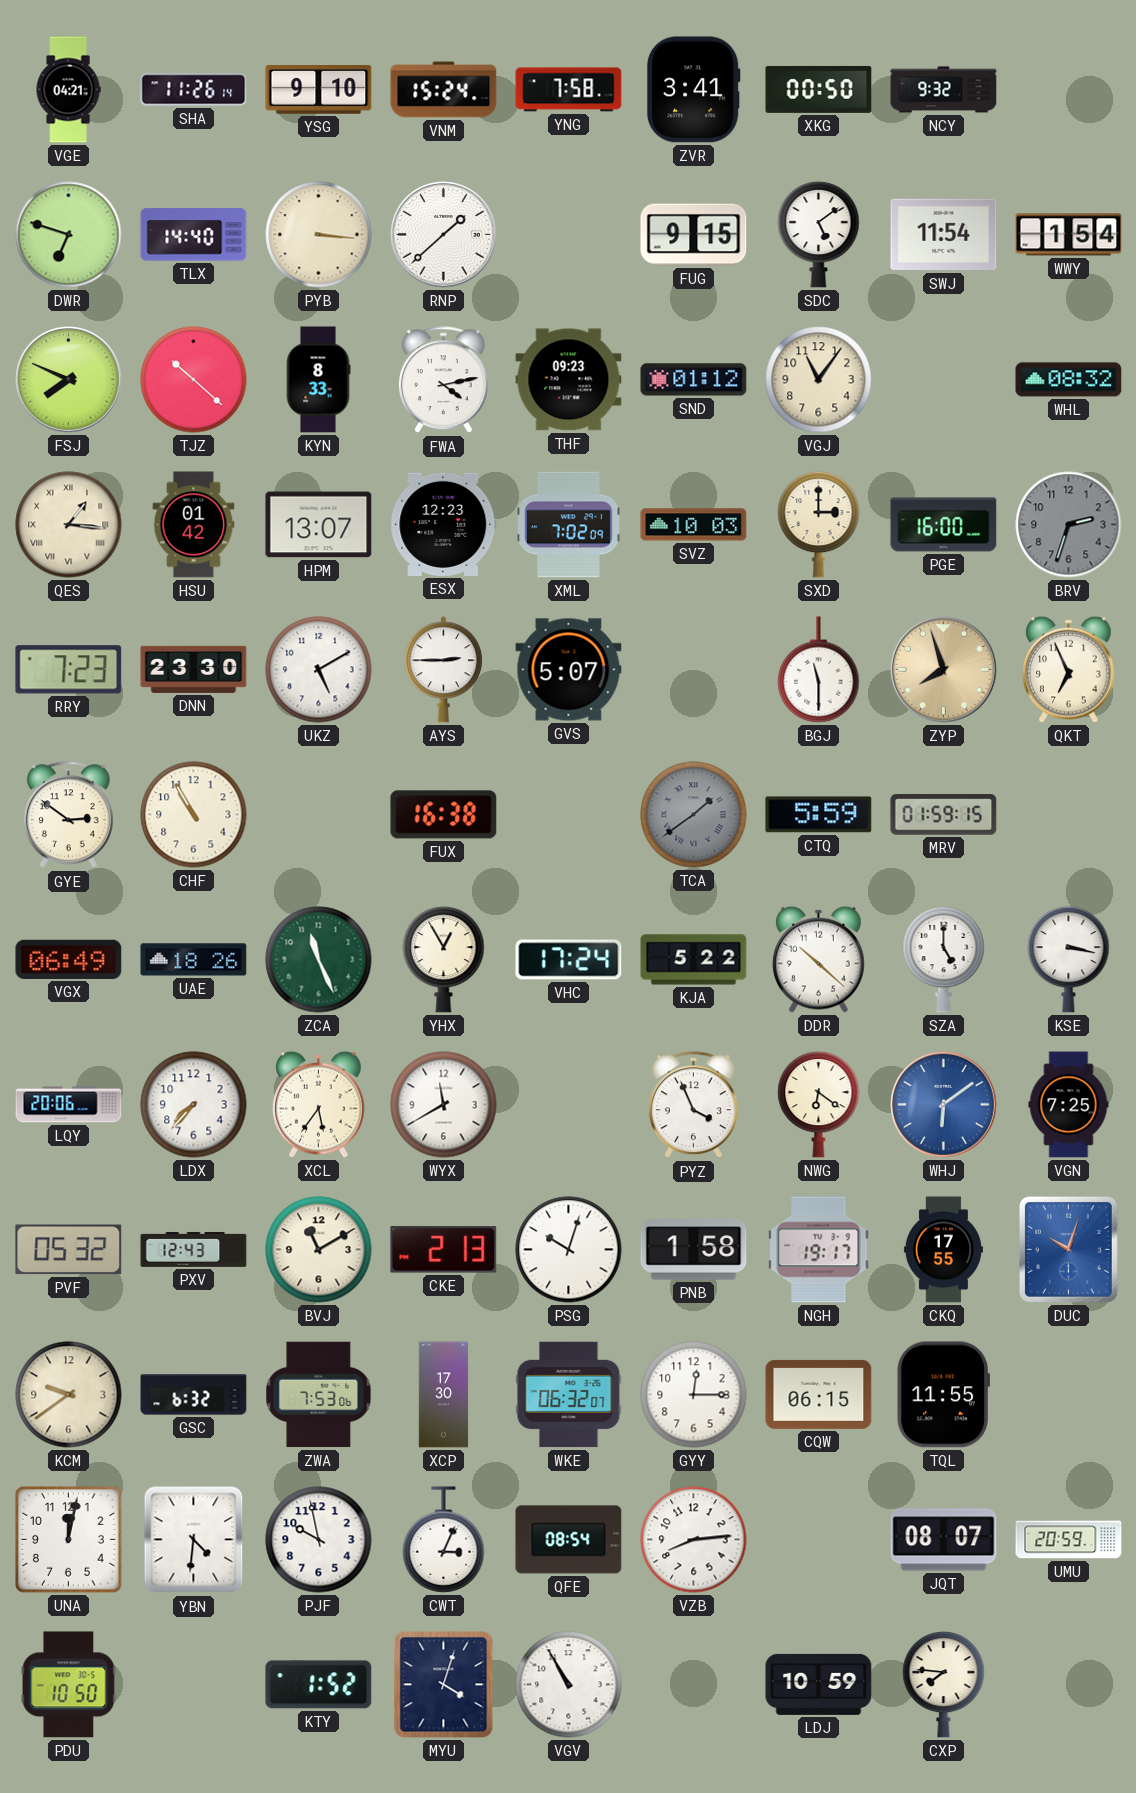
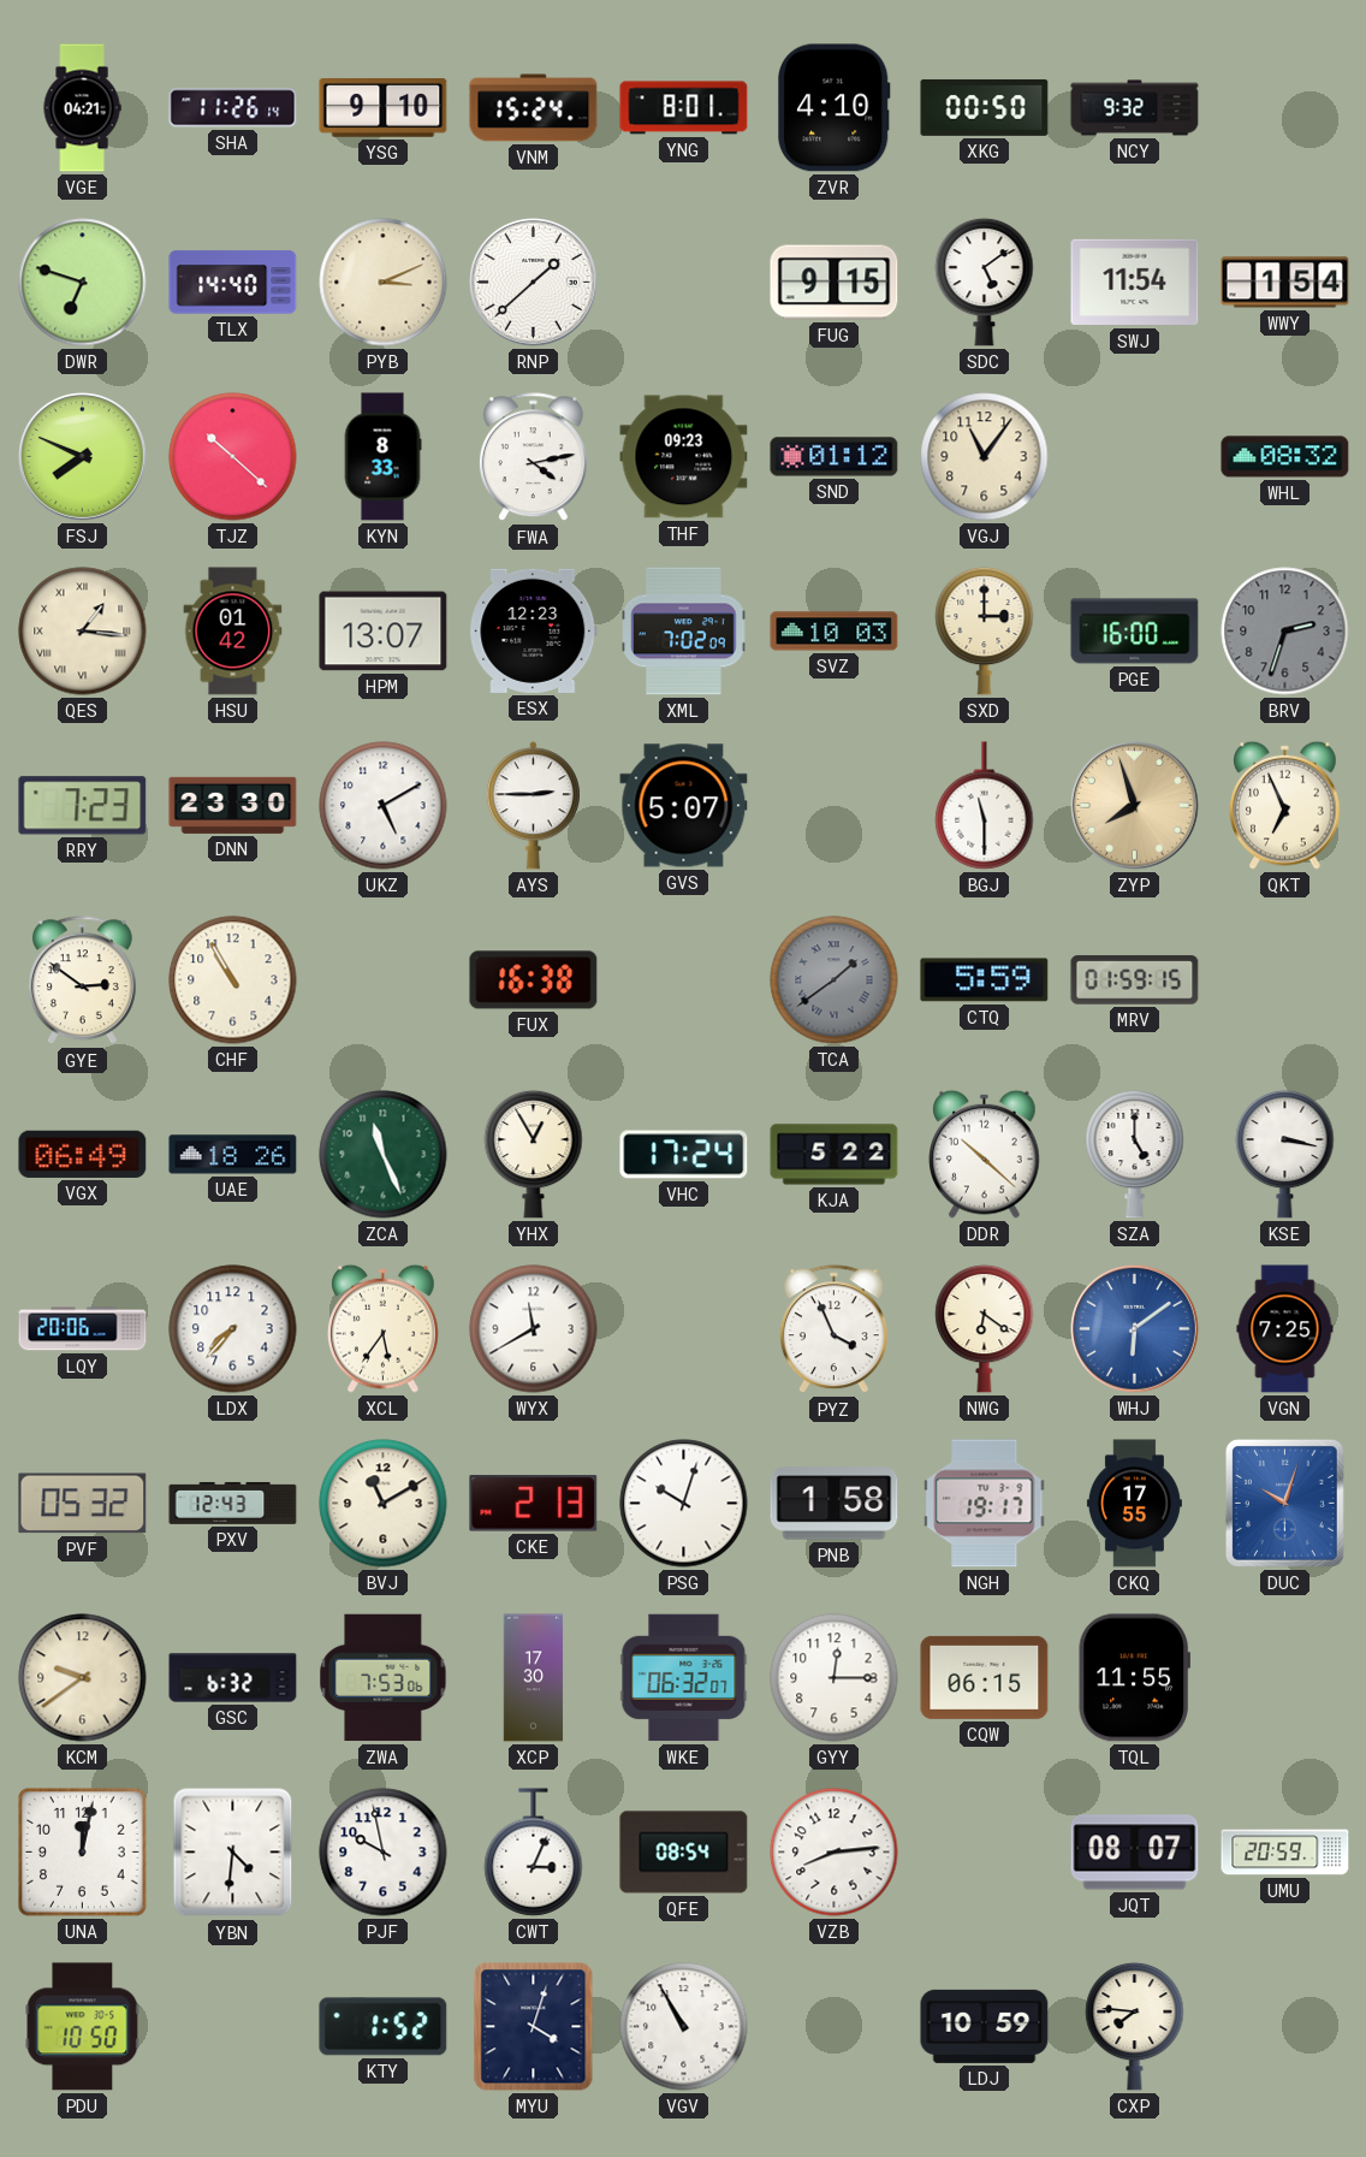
YNG: 7:58 -> 8:01
ZVR: 3:41 -> 4:10
PYB: 3:16 -> 3:11
